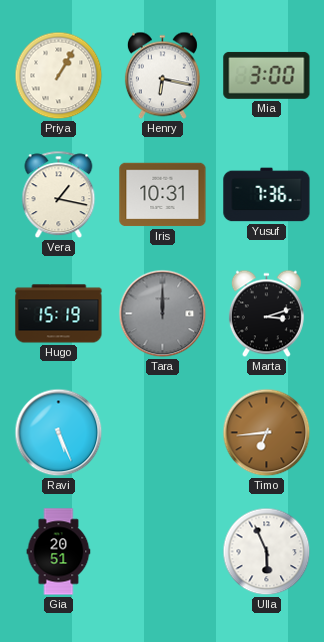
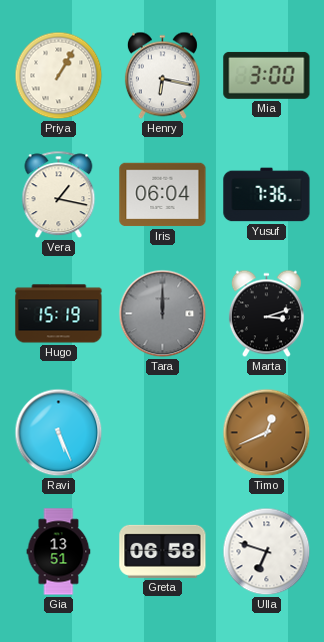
Iris: 10:31 -> 06:04
Timo: 6:44 -> 12:41
Gia: 20:51 -> 13:51
Greta: none -> 06:58
Ulla: 5:56 -> 6:48
